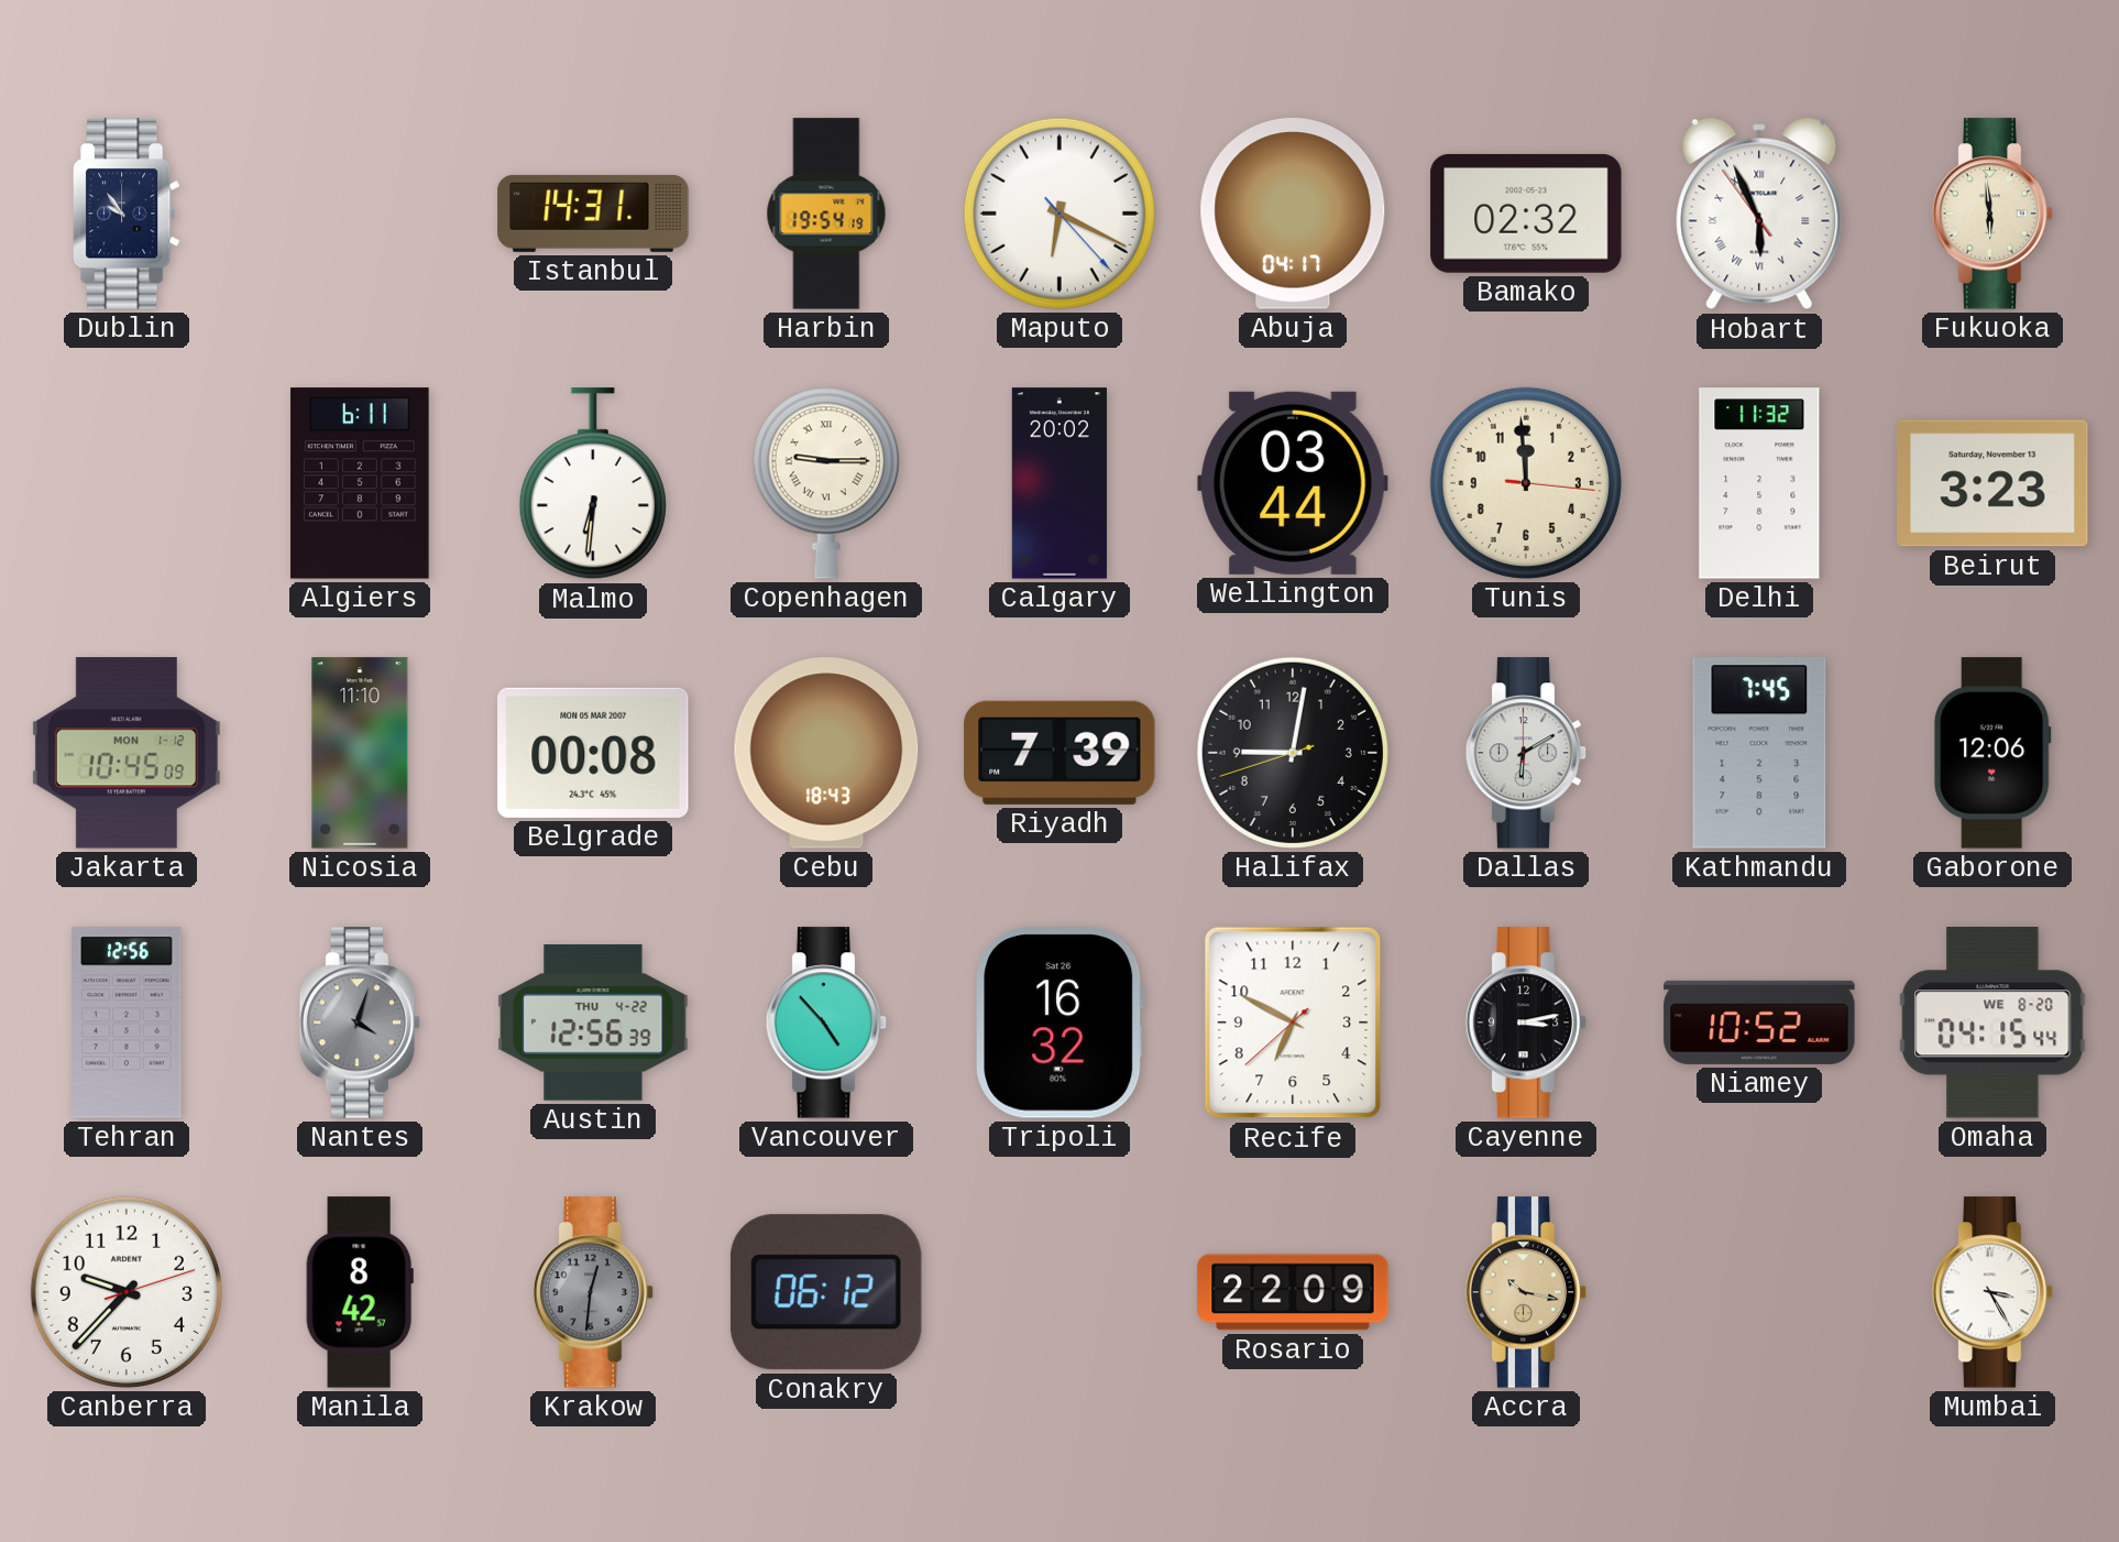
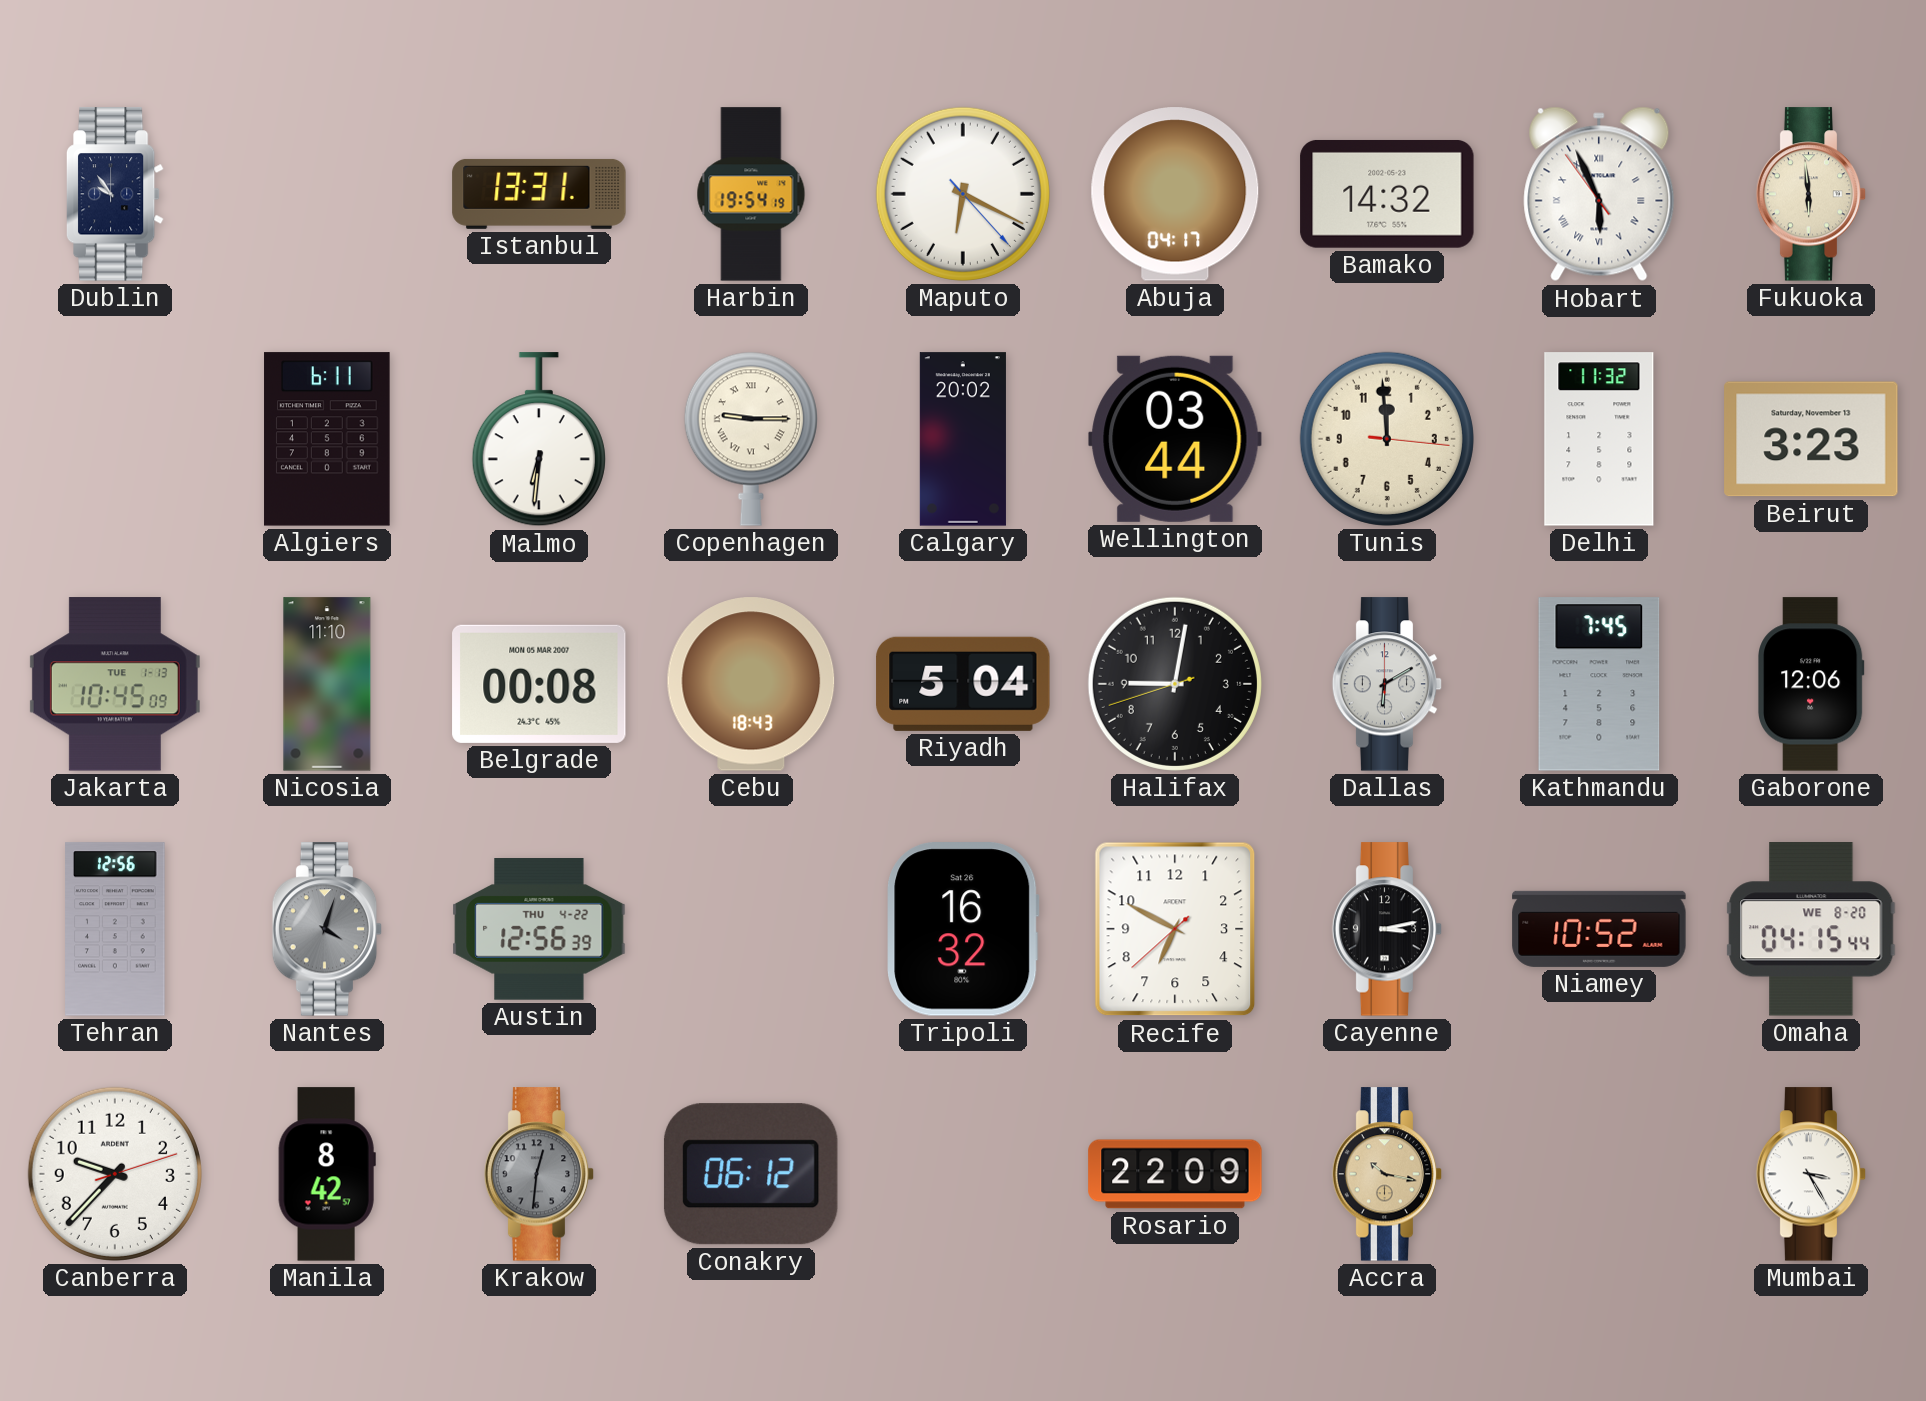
Istanbul: 14:31 -> 13:31
Bamako: 02:32 -> 14:32
Jakarta date: MON 1-12 -> TUE 1-13
Riyadh: 7:39 -> 5:04
Vancouver: 4:53 -> none
